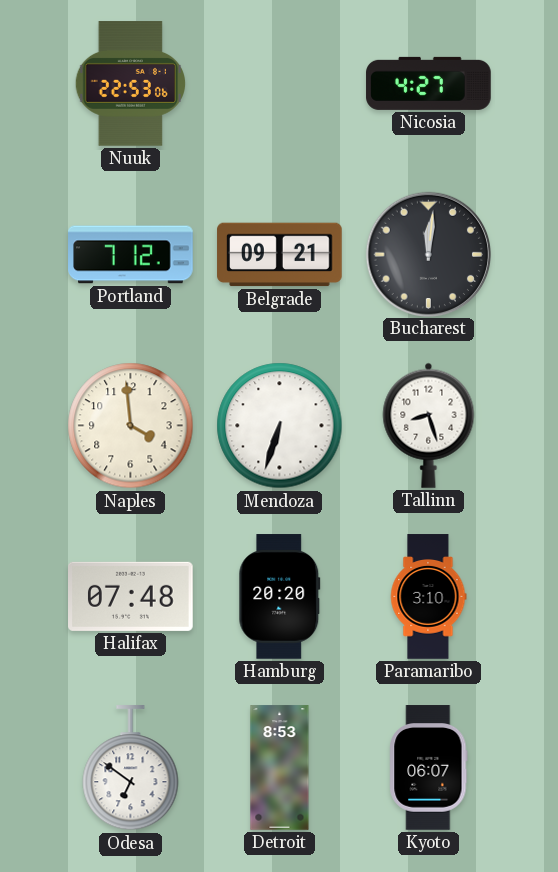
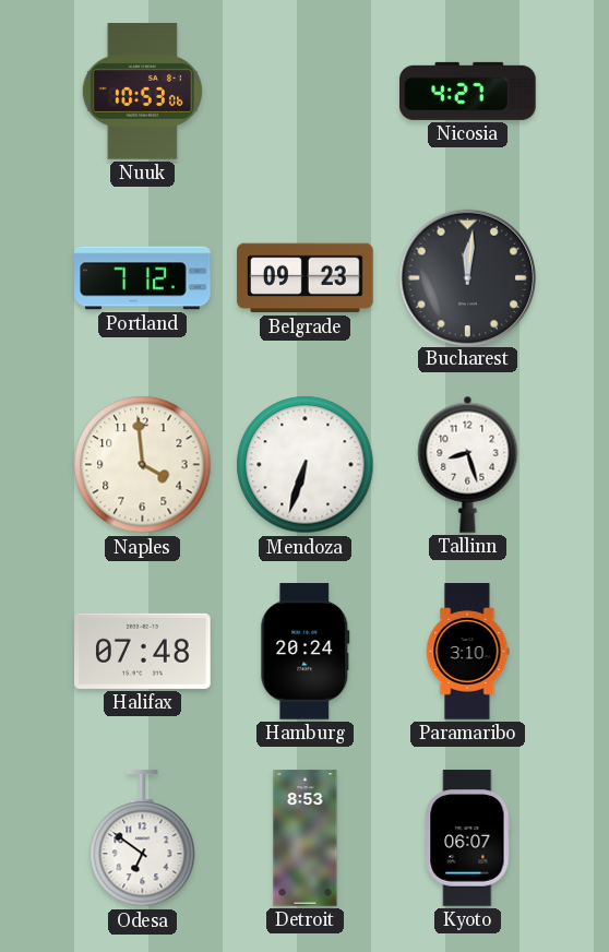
Nuuk: 22:53 -> 10:53
Belgrade: 09:21 -> 09:23
Hamburg: 20:20 -> 20:24
